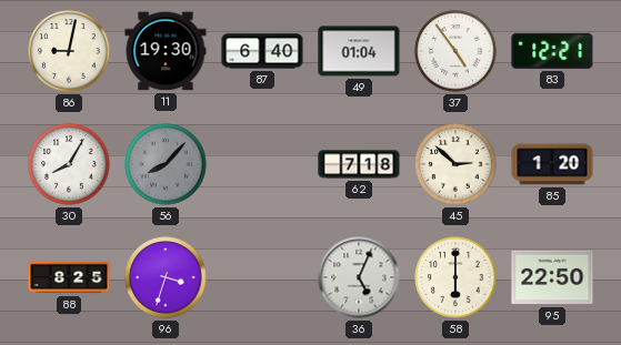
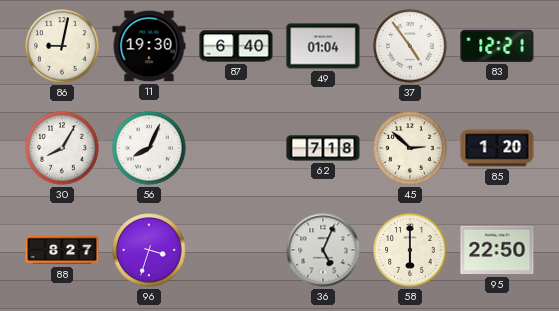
56: 8:07 -> 8:04
56 dial: grey -> white
88: 8:25 -> 8:27
